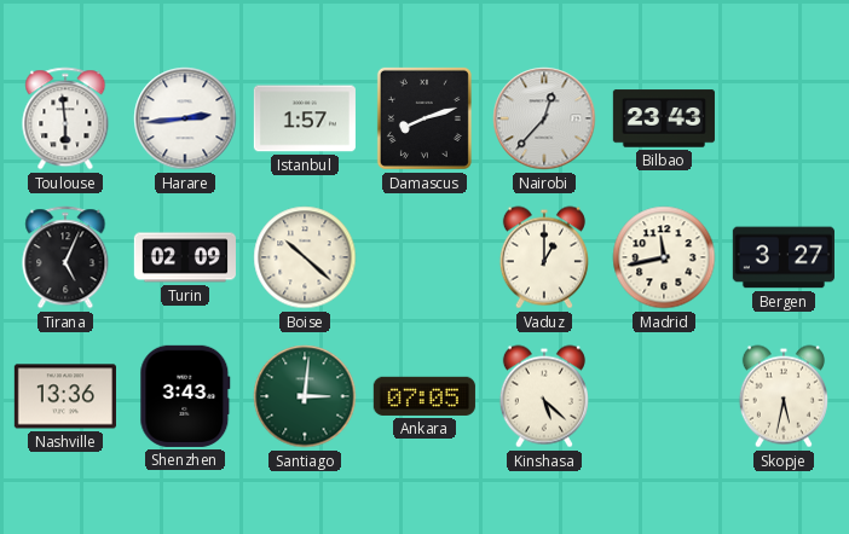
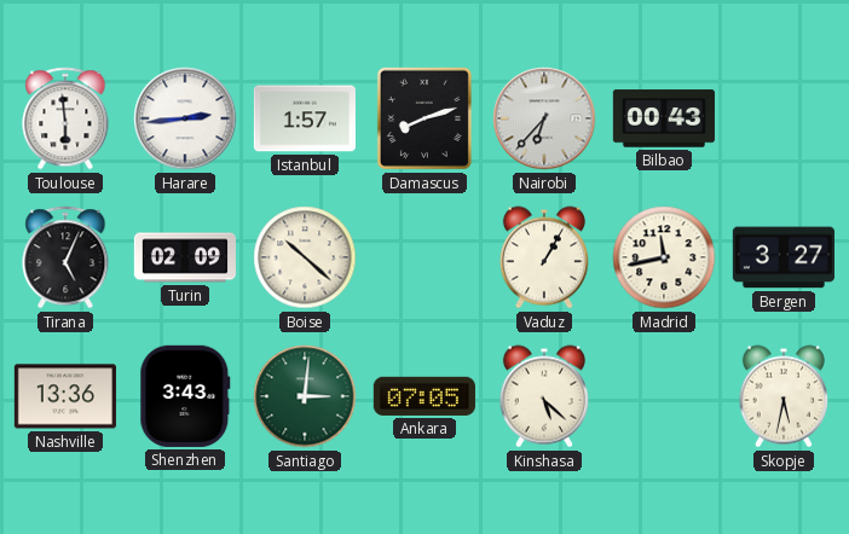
Nairobi: 12:37 -> 6:37
Bilbao: 23:43 -> 00:43
Vaduz: 1:00 -> 1:05
